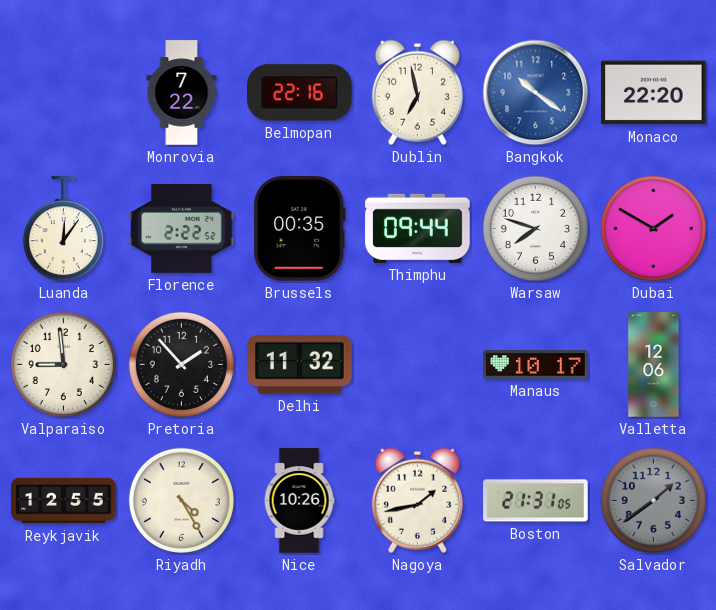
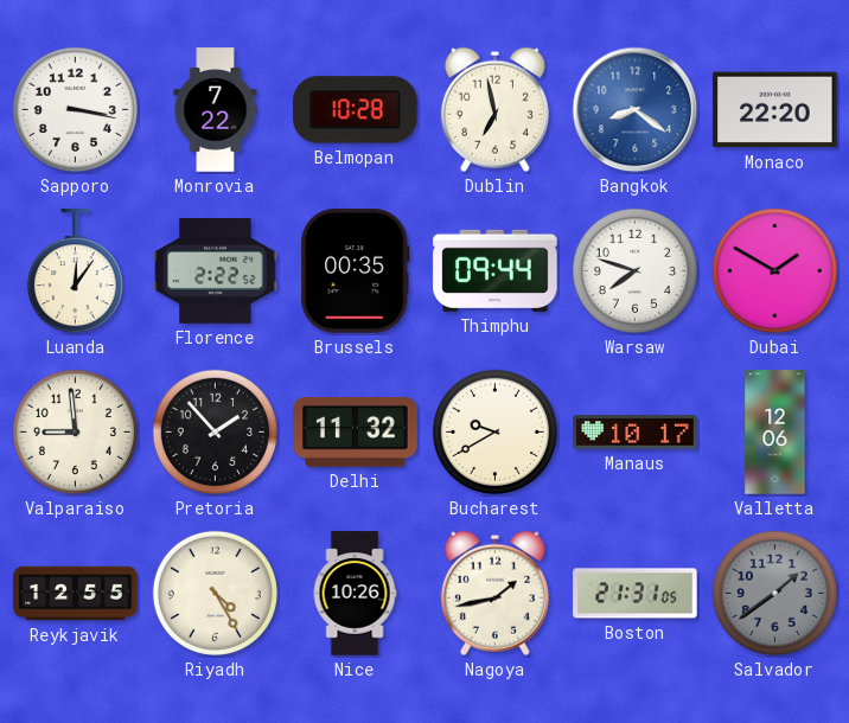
Sapporo: none -> 3:17
Belmopan: 22:16 -> 10:28
Bangkok: 10:21 -> 8:21
Bucharest: none -> 9:40
